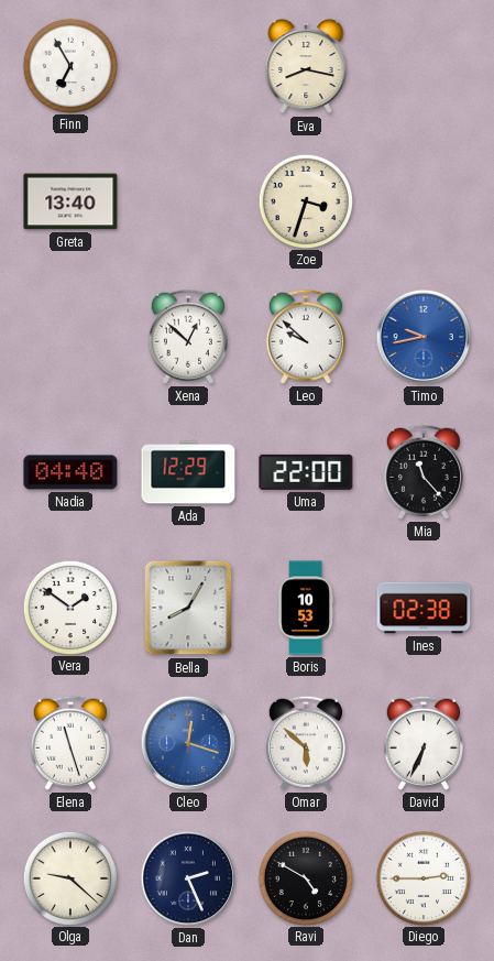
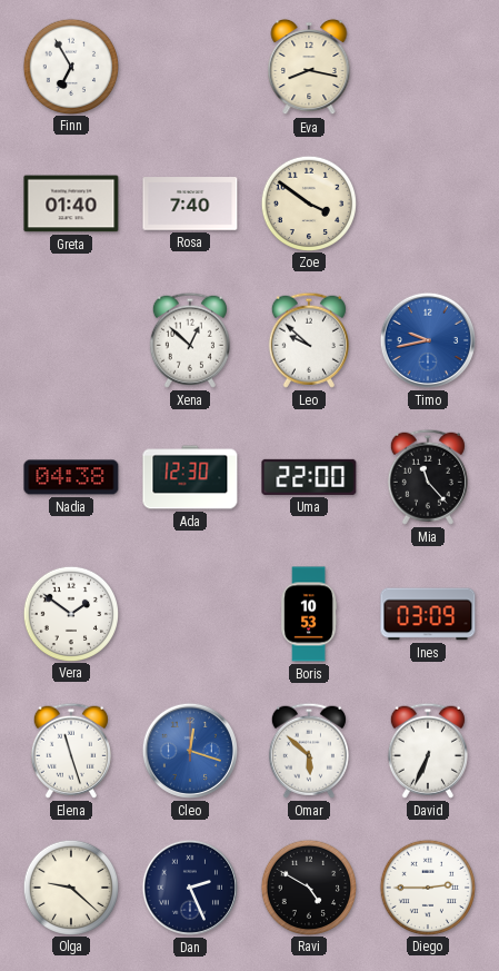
Greta: 13:40 -> 01:40
Rosa: none -> 7:40
Zoe: 3:33 -> 3:51
Nadia: 04:40 -> 04:38
Ada: 12:29 -> 12:30
Bella: 8:05 -> none
Ines: 02:38 -> 03:09
